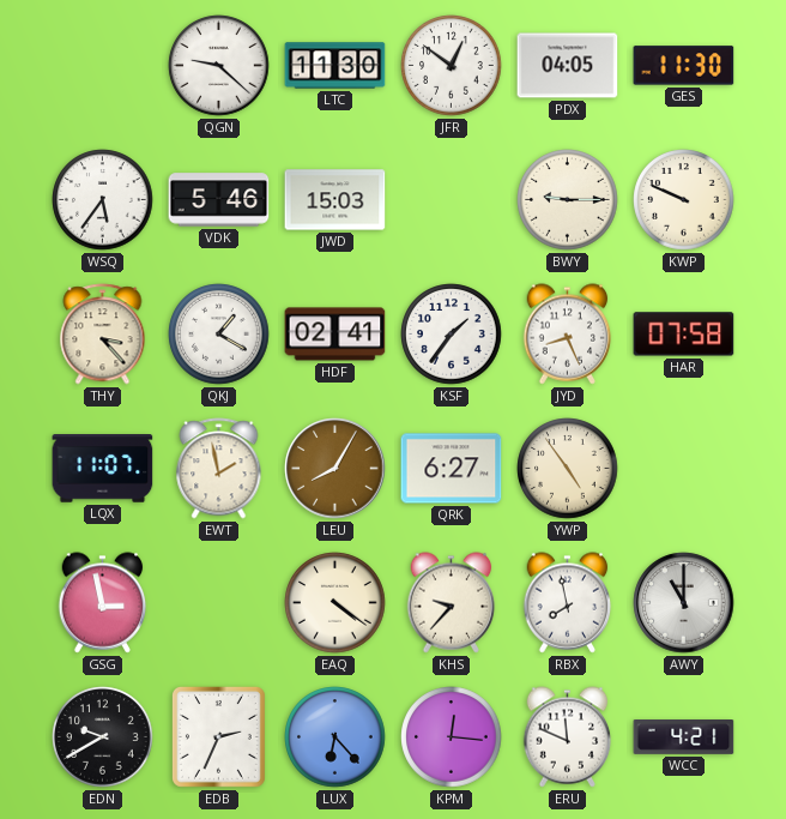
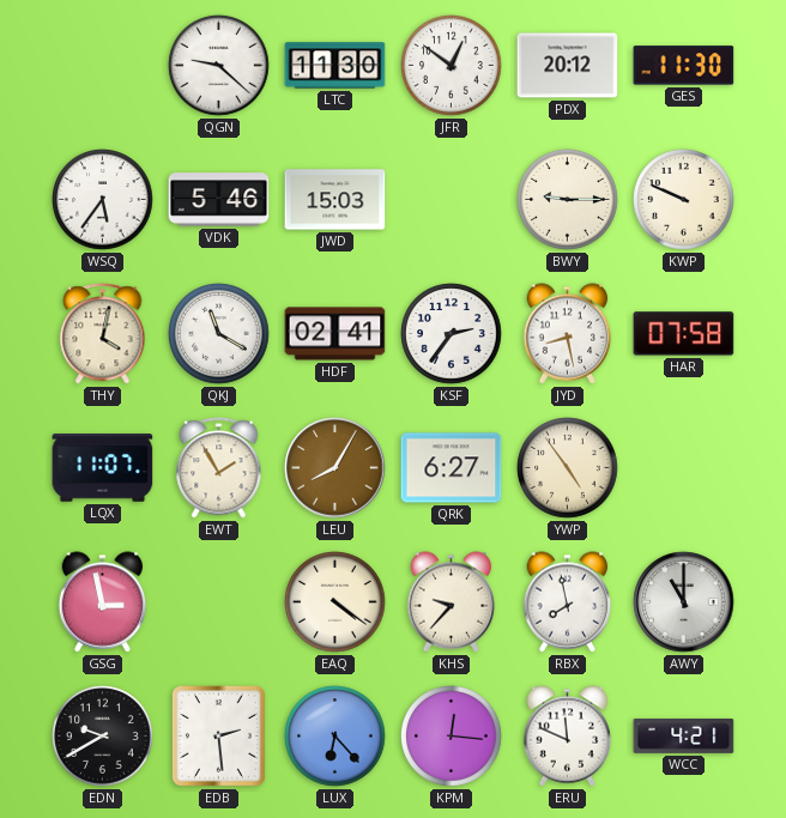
PDX: 04:05 -> 20:12
THY: 3:23 -> 4:02
QKJ: 1:20 -> 11:20
KSF: 1:36 -> 2:36
JYD: 8:26 -> 8:28
EWT: 1:58 -> 1:55
EDB: 2:34 -> 2:29
